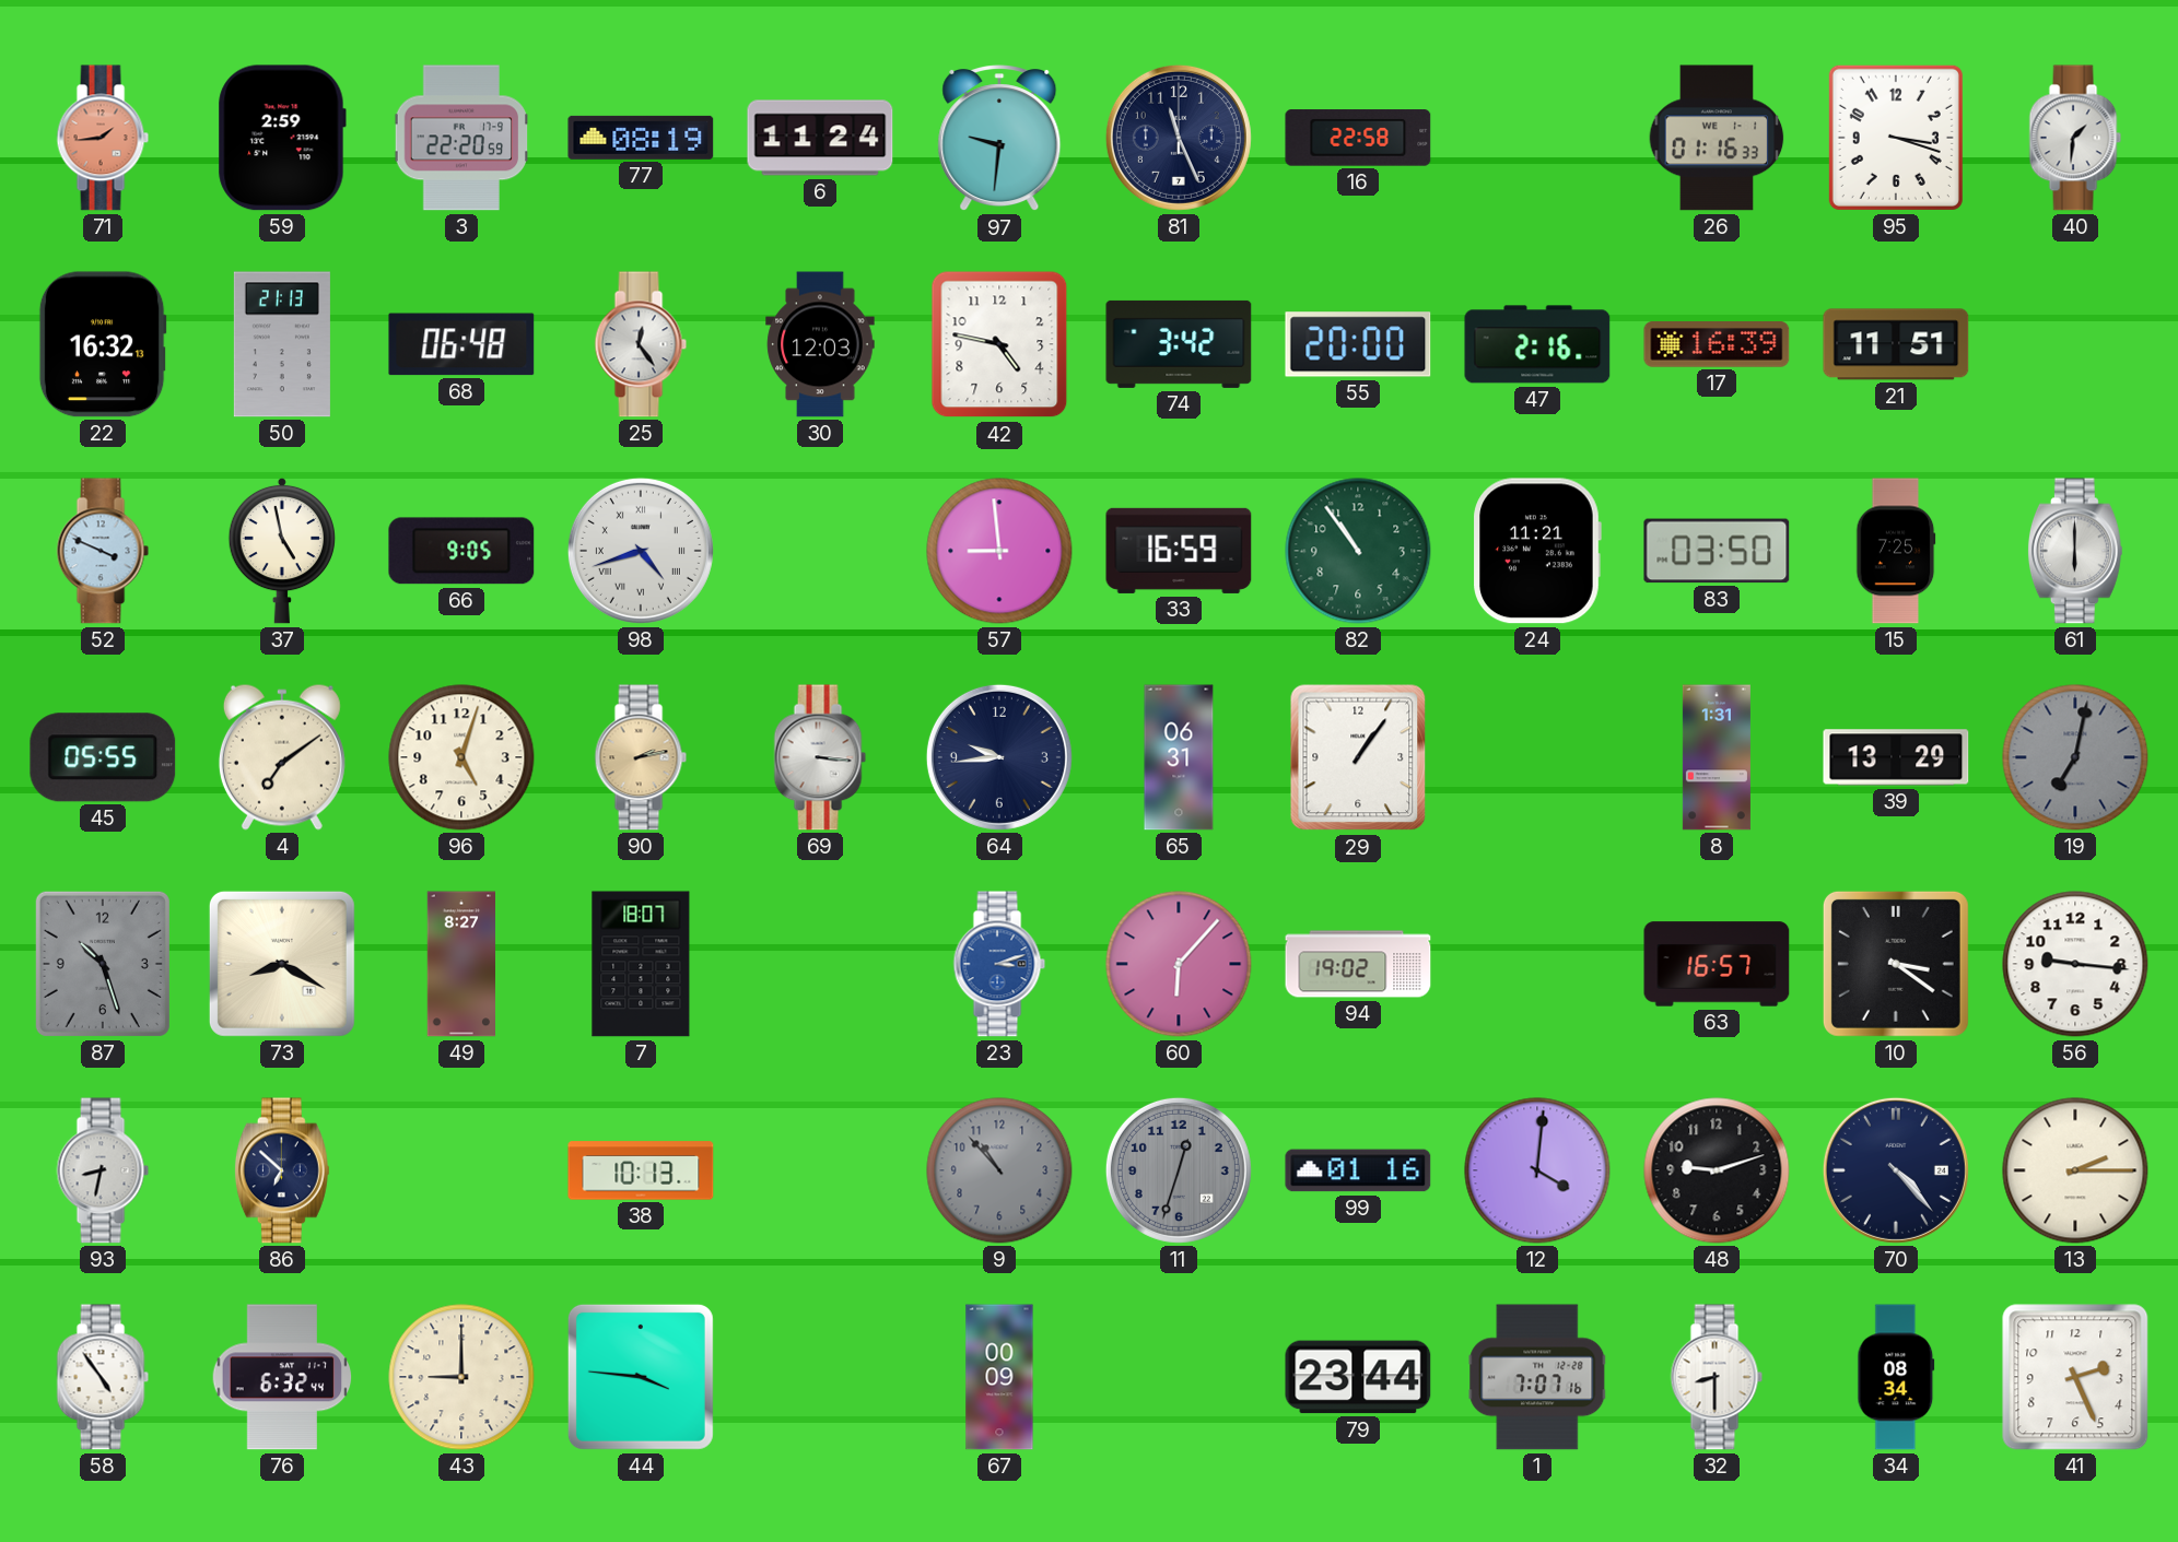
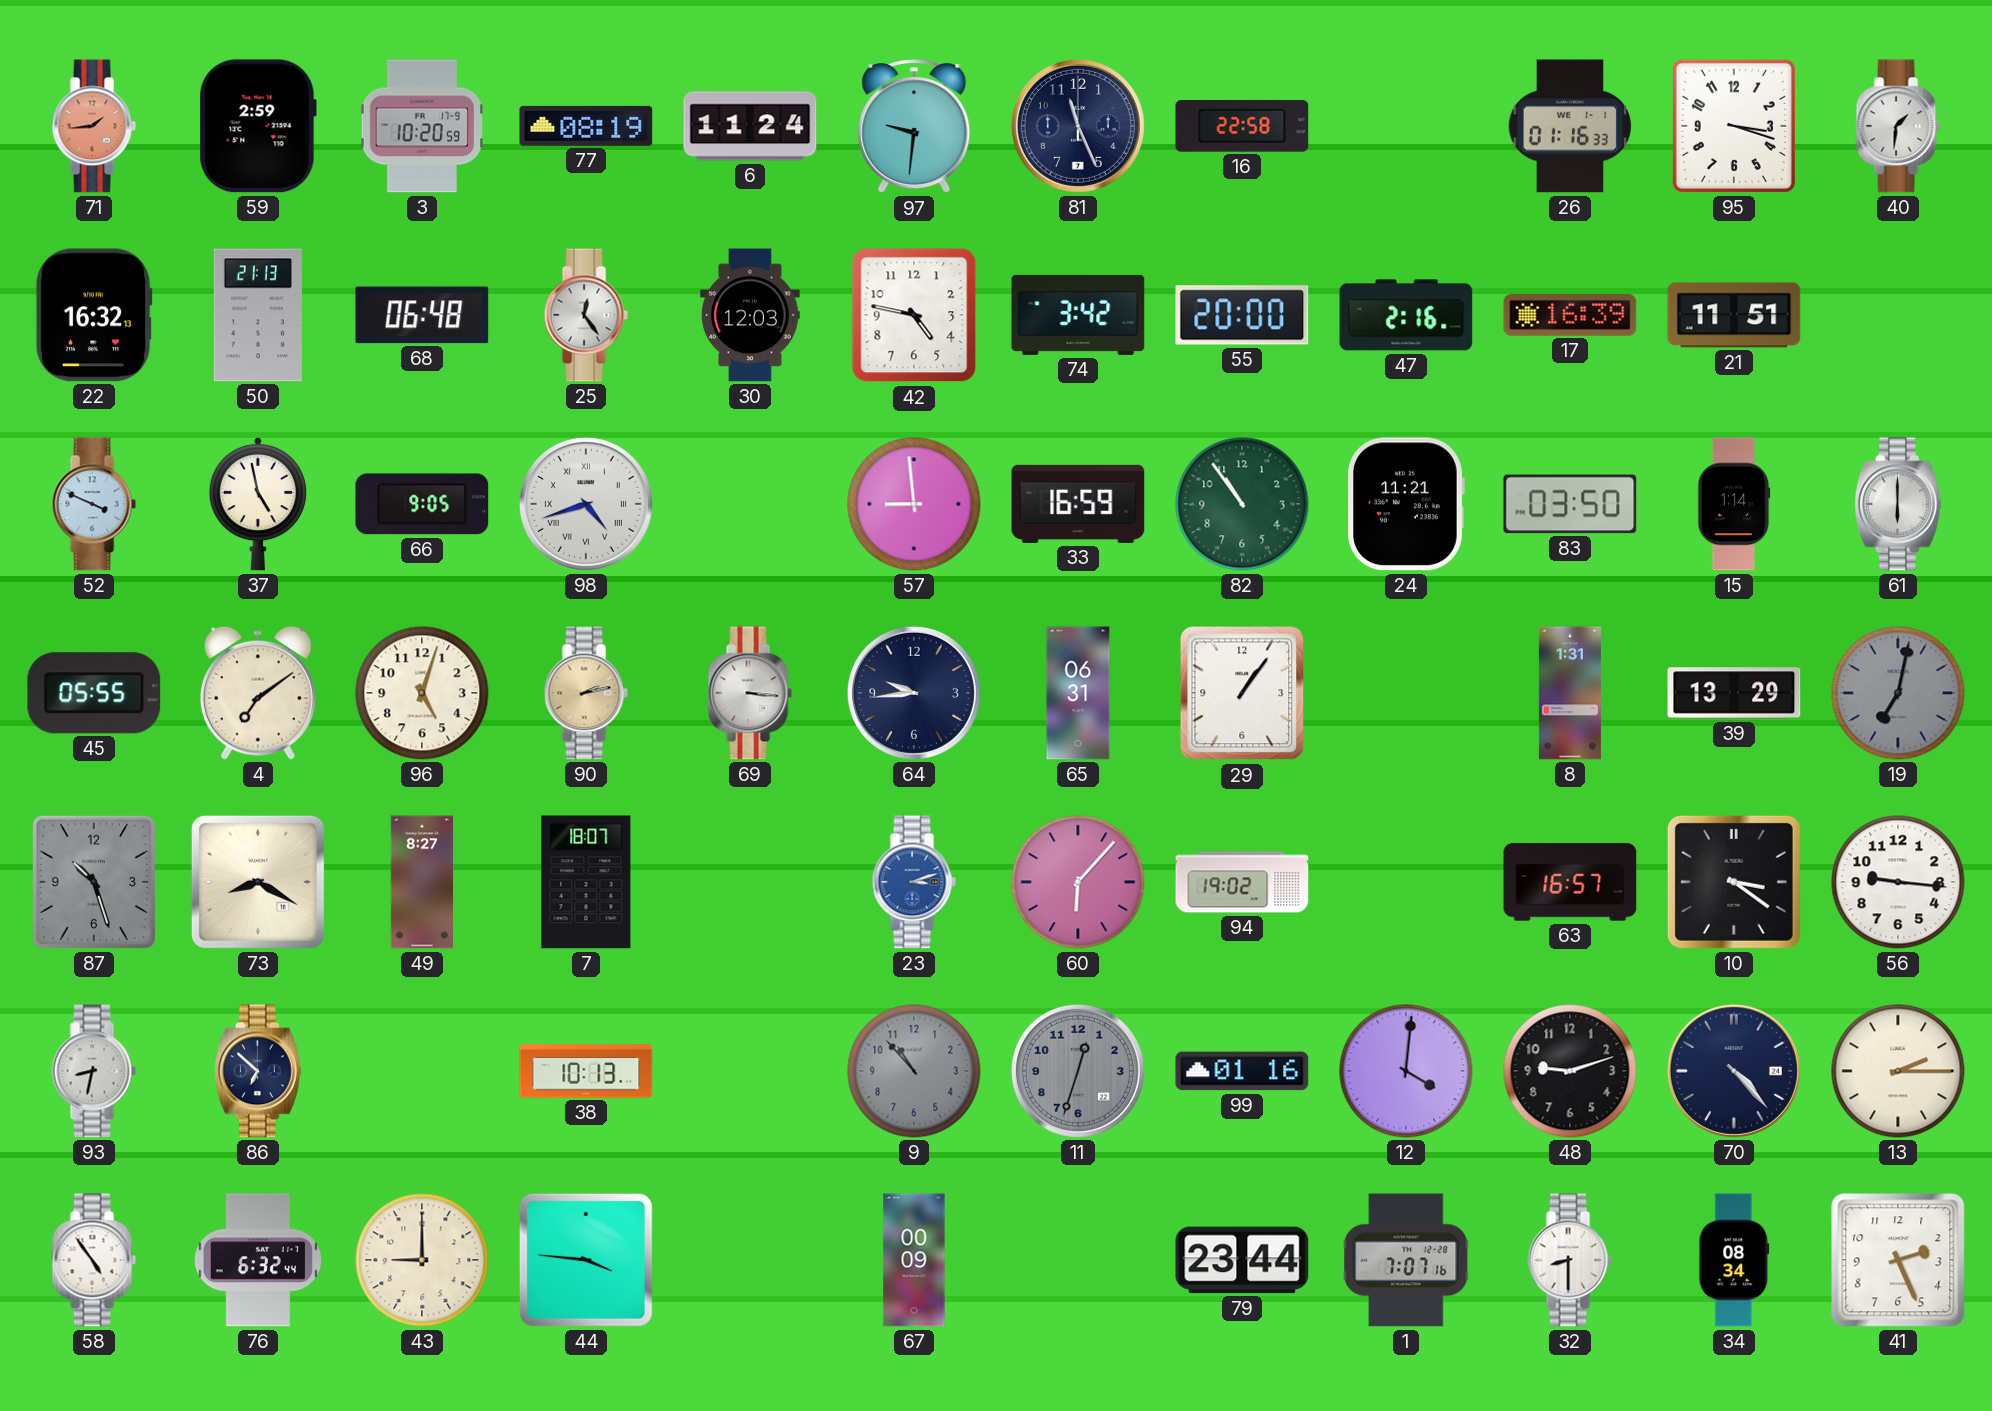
3: 22:20 -> 10:20
15: 7:25 -> 1:14
